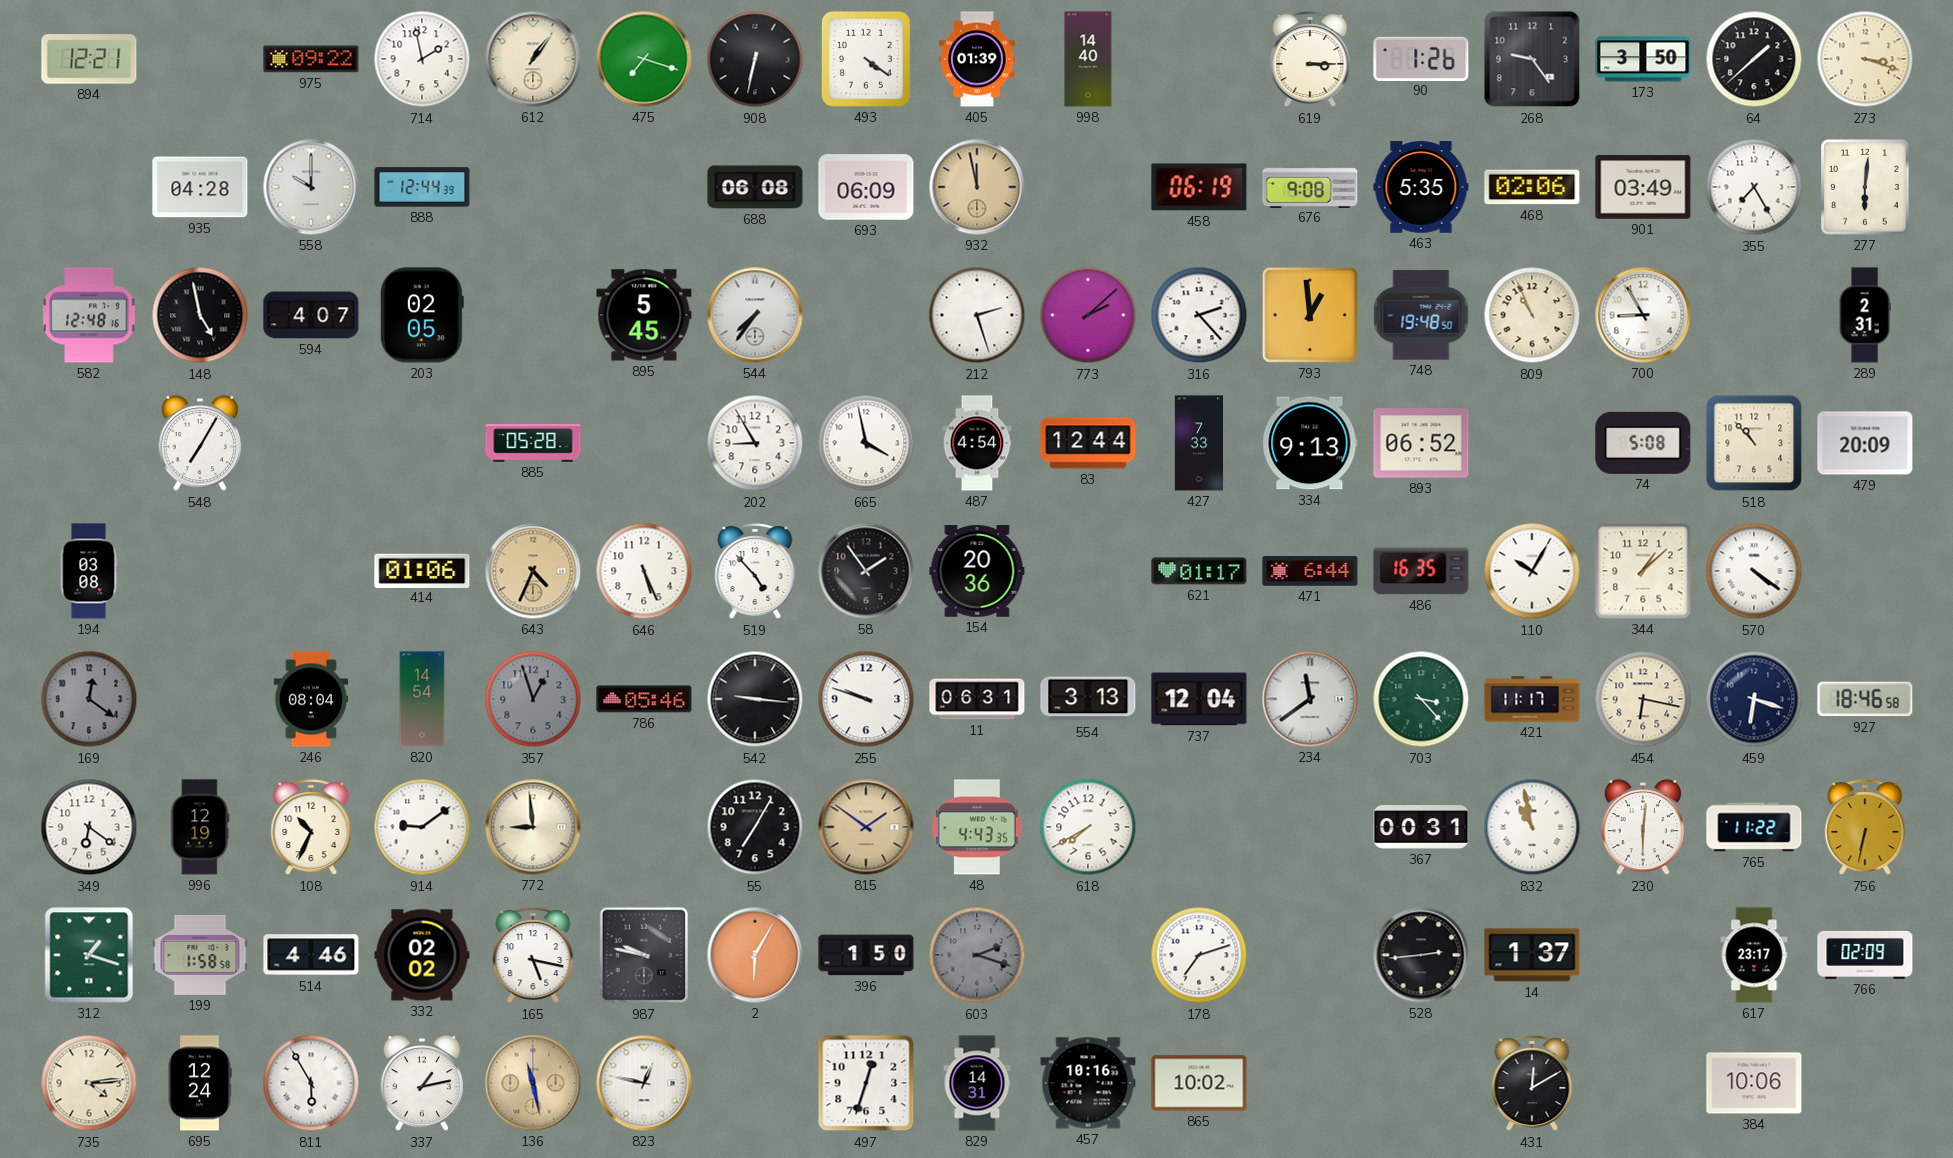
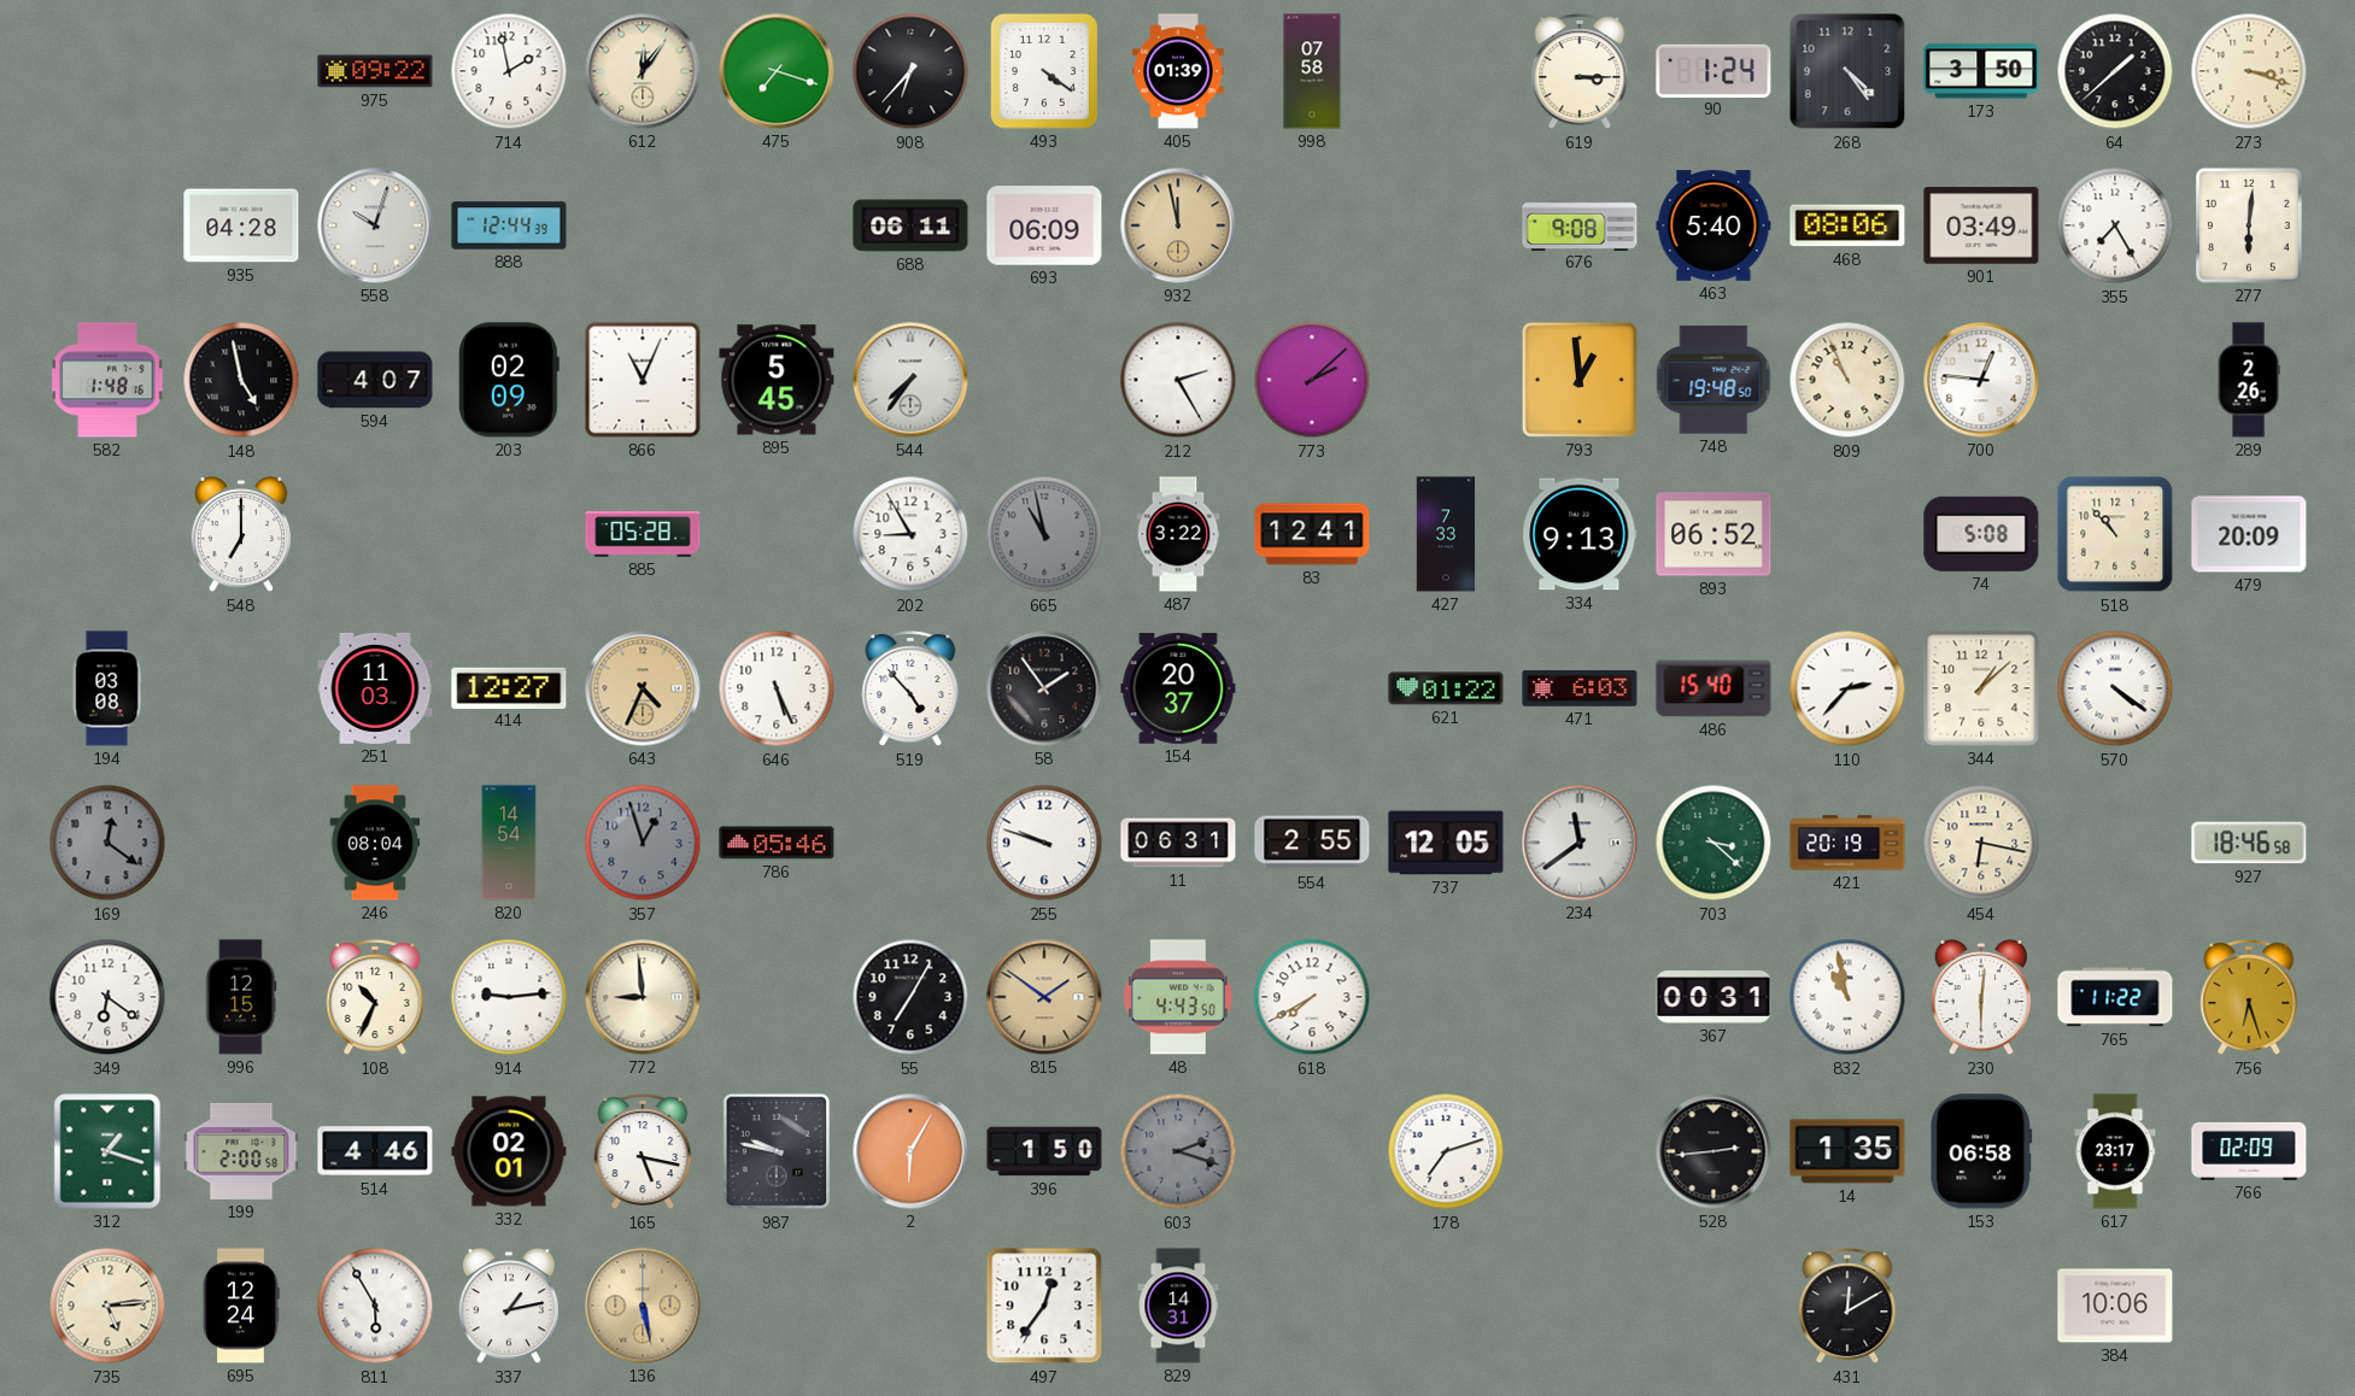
894: 12:21 -> none
612: 1:06 -> 12:06
908: 6:32 -> 6:37
998: 14:40 -> 07:58
90: 1:26 -> 1:24
268: 9:24 -> 4:24
558: 10:00 -> 10:03
688: 06:08 -> 06:11
458: 06:19 -> none
463: 5:35 -> 5:40
468: 02:06 -> 08:06
582: 12:48 -> 1:48
203: 02:05 -> 02:09
866: none -> 11:04
212: 2:27 -> 2:25
316: 2:23 -> none
700: 8:55 -> 12:46
289: 2:31 -> 2:26
548: 7:05 -> 7:00
665: 3:58 -> 10:58
665 dial: white -> grey
487: 4:54 -> 3:22
83: 12:44 -> 12:41
251: none -> 11:03
414: 01:06 -> 12:27
154: 20:36 -> 20:37
621: 01:17 -> 01:22
471: 6:44 -> 6:03
486: 16:35 -> 15:40
110: 10:05 -> 2:37
542: 9:16 -> none
554: 3:13 -> 2:55
737: 12:04 -> 12:05
703: 3:23 -> 3:22
421: 11:17 -> 20:19
459: 6:18 -> none
996: 12:19 -> 12:15
914: 9:09 -> 9:14
48: 4:43:35 -> 4:43:50
756: 6:32 -> 6:27
199: 1:58 -> 2:00
332: 02:02 -> 02:01
14: 1:37 -> 1:35
153: none -> 06:58
735: 4:14 -> 5:14
136: 11:28 -> 5:28
823: 12:47 -> none
497: 12:33 -> 12:36
457: 10:16 -> none
865: 10:02 -> none
